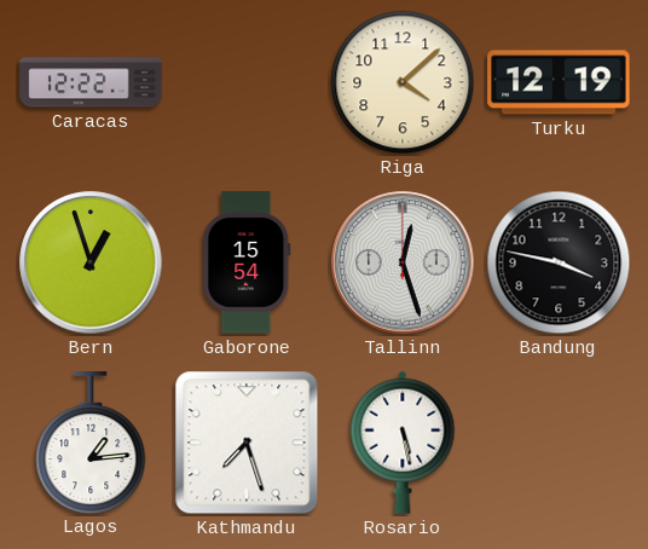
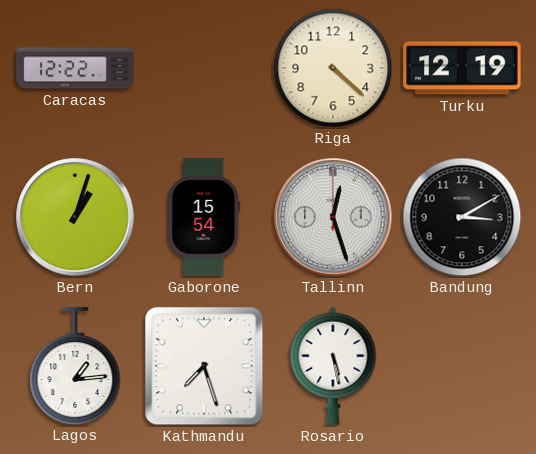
Riga: 4:08 -> 4:22
Bern: 12:57 -> 1:03
Bandung: 3:47 -> 3:10
